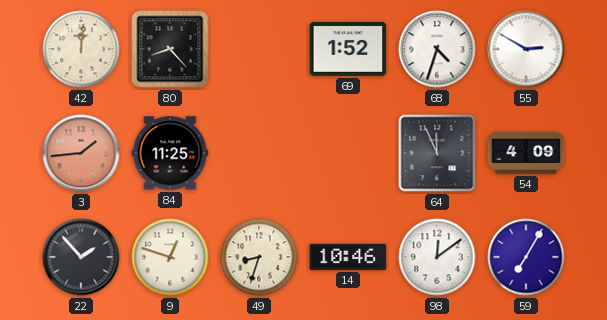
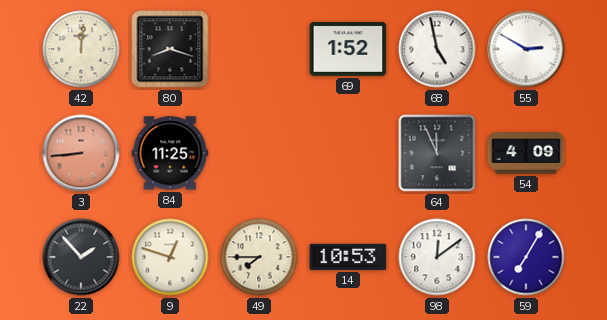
80: 8:23 -> 8:18
68: 4:33 -> 4:58
3: 1:44 -> 8:44
49: 8:33 -> 7:45
14: 10:46 -> 10:53
